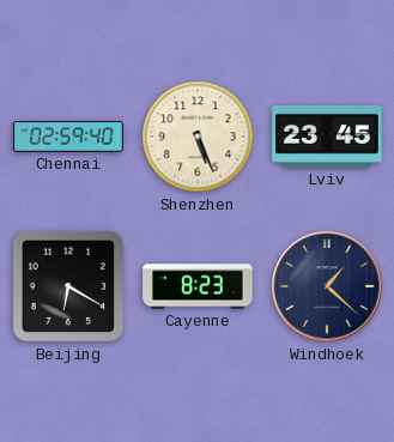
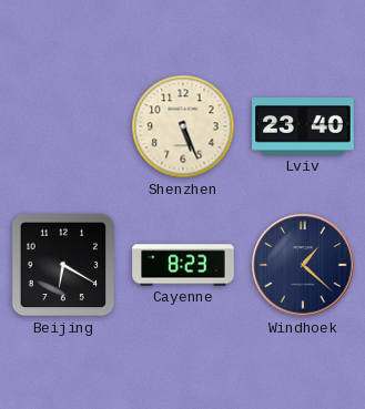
Chennai: 02:59 -> none
Lviv: 23:45 -> 23:40
